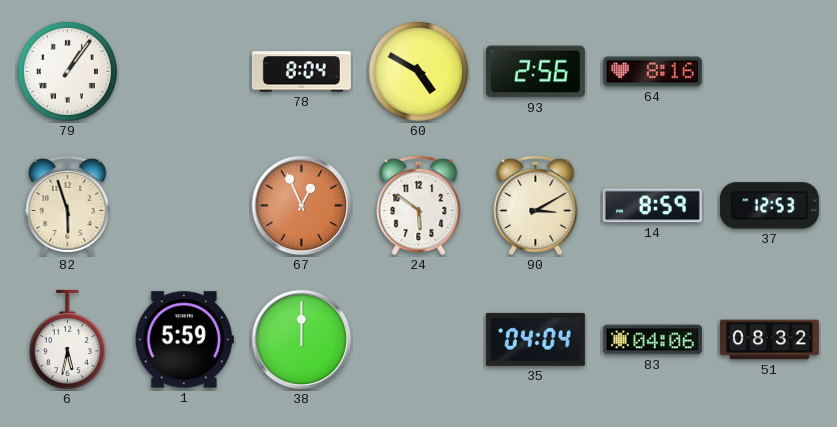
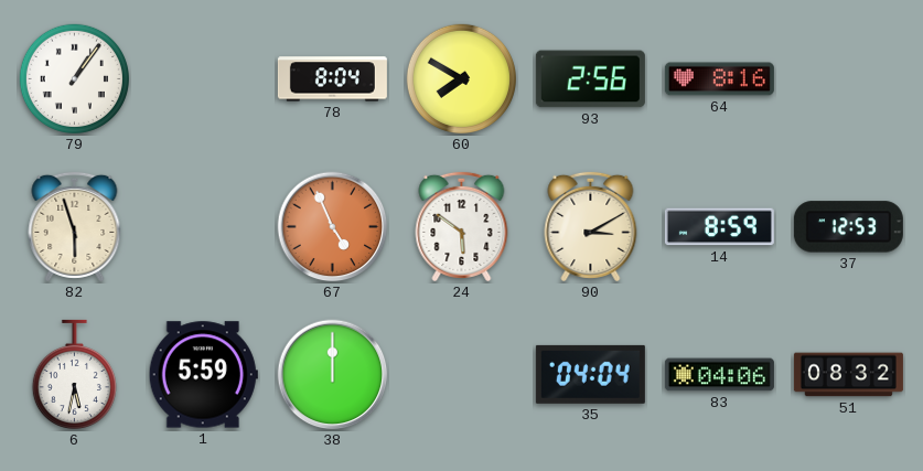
60: 4:50 -> 7:50
67: 12:56 -> 4:56
